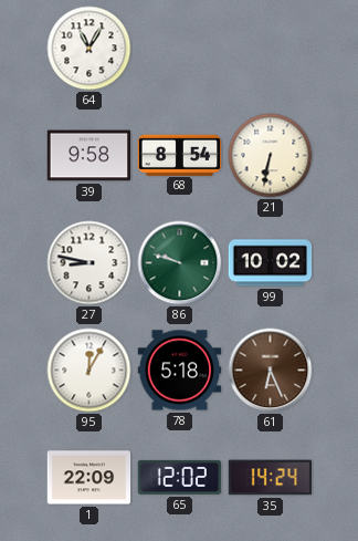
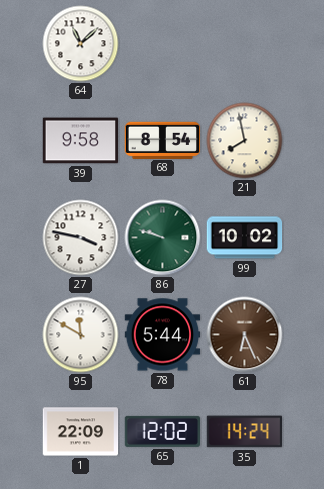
64: 11:05 -> 11:08
21: 6:32 -> 7:58
27: 8:47 -> 3:47
95: 12:05 -> 11:50
78: 5:18 -> 5:44
